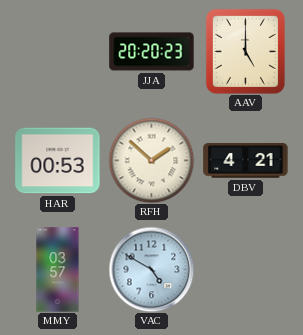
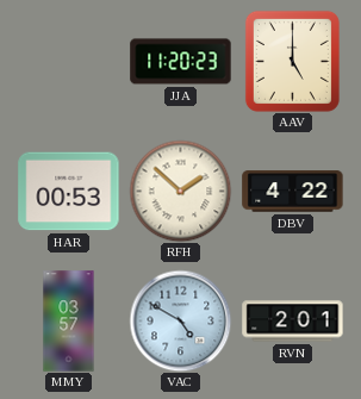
JJA: 20:20 -> 11:20
DBV: 4:21 -> 4:22
RVN: none -> 2:01
